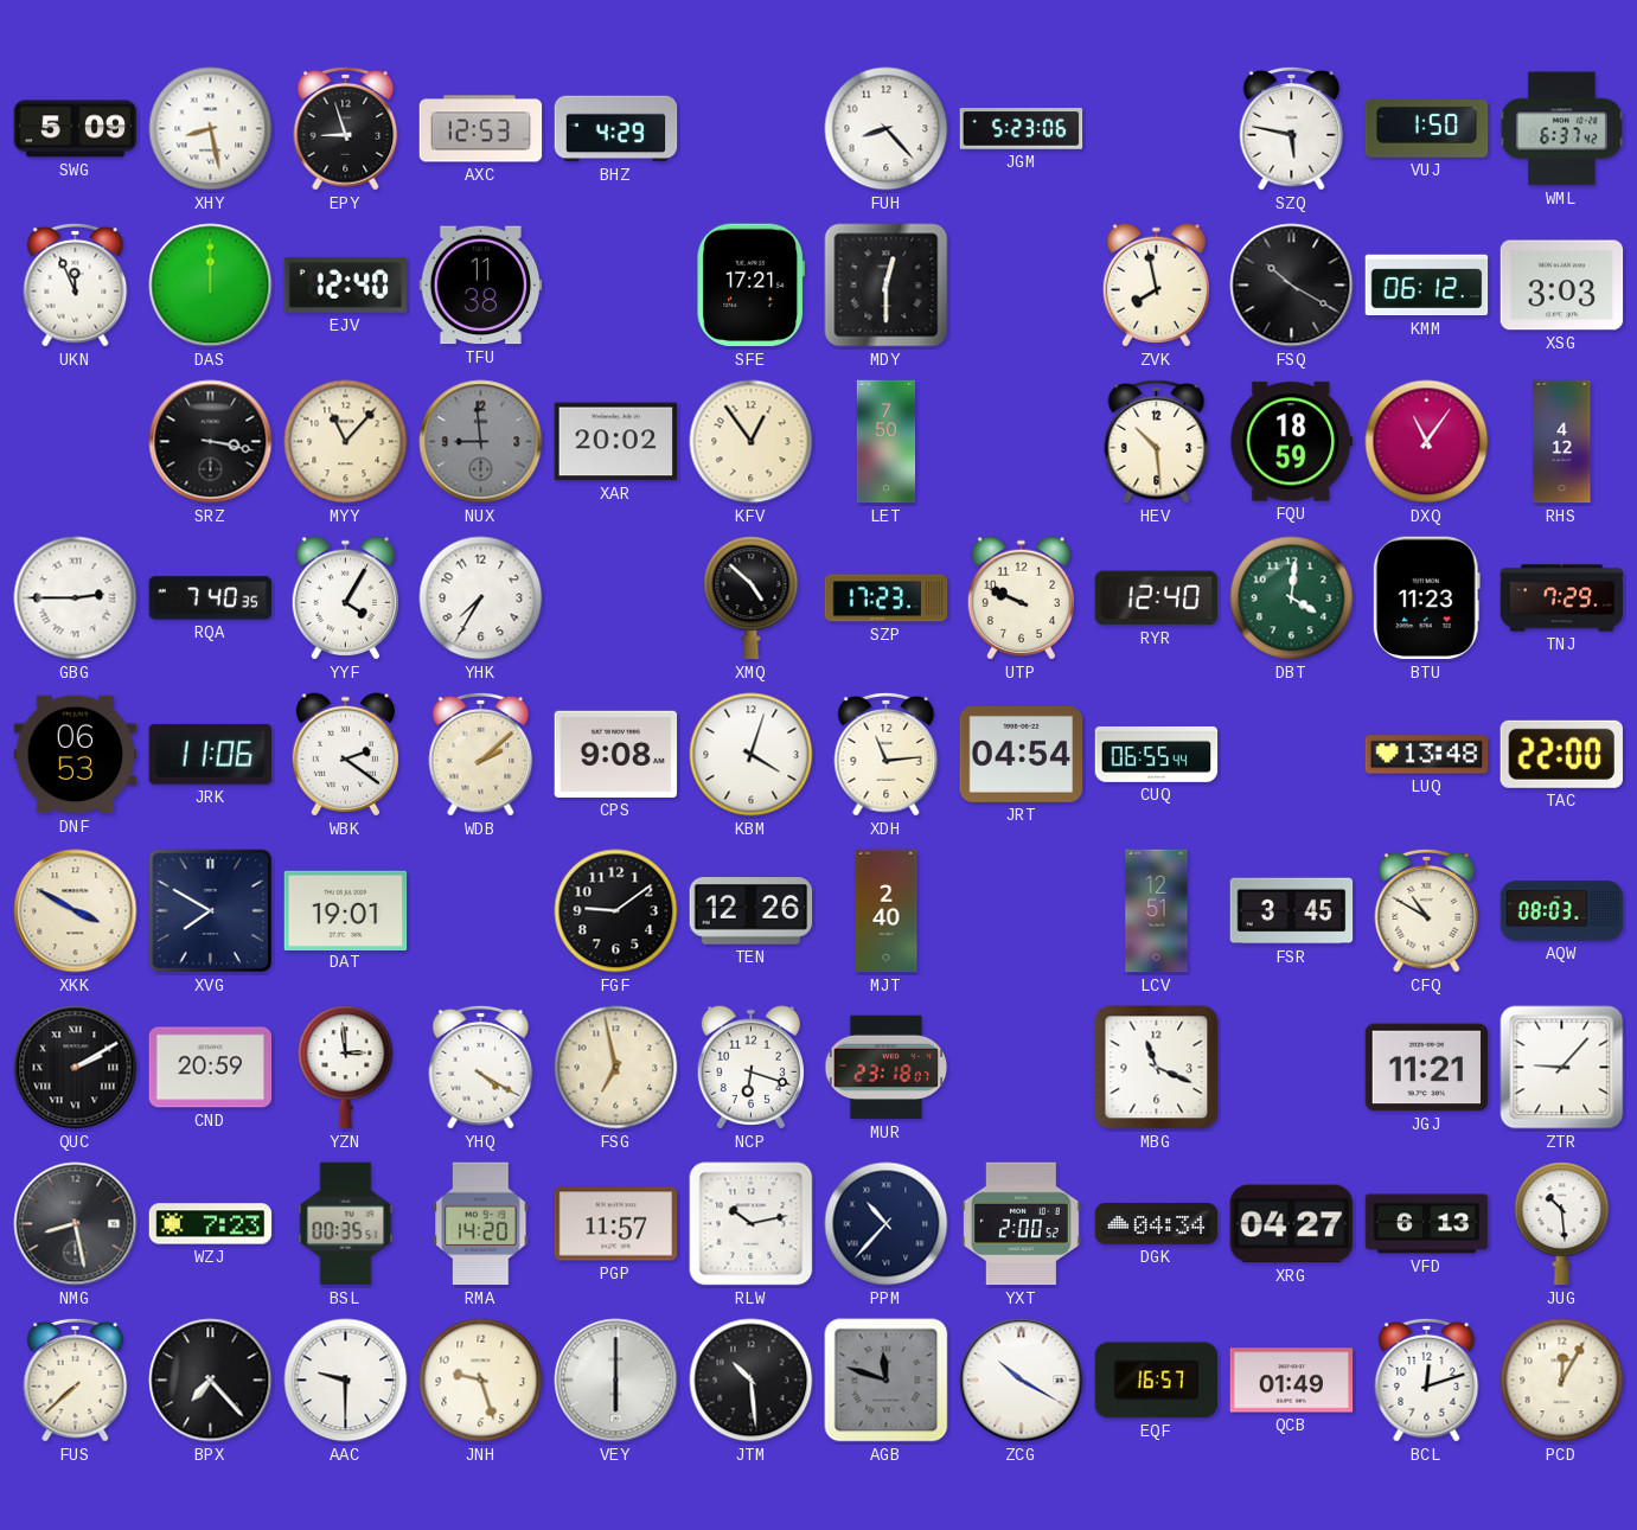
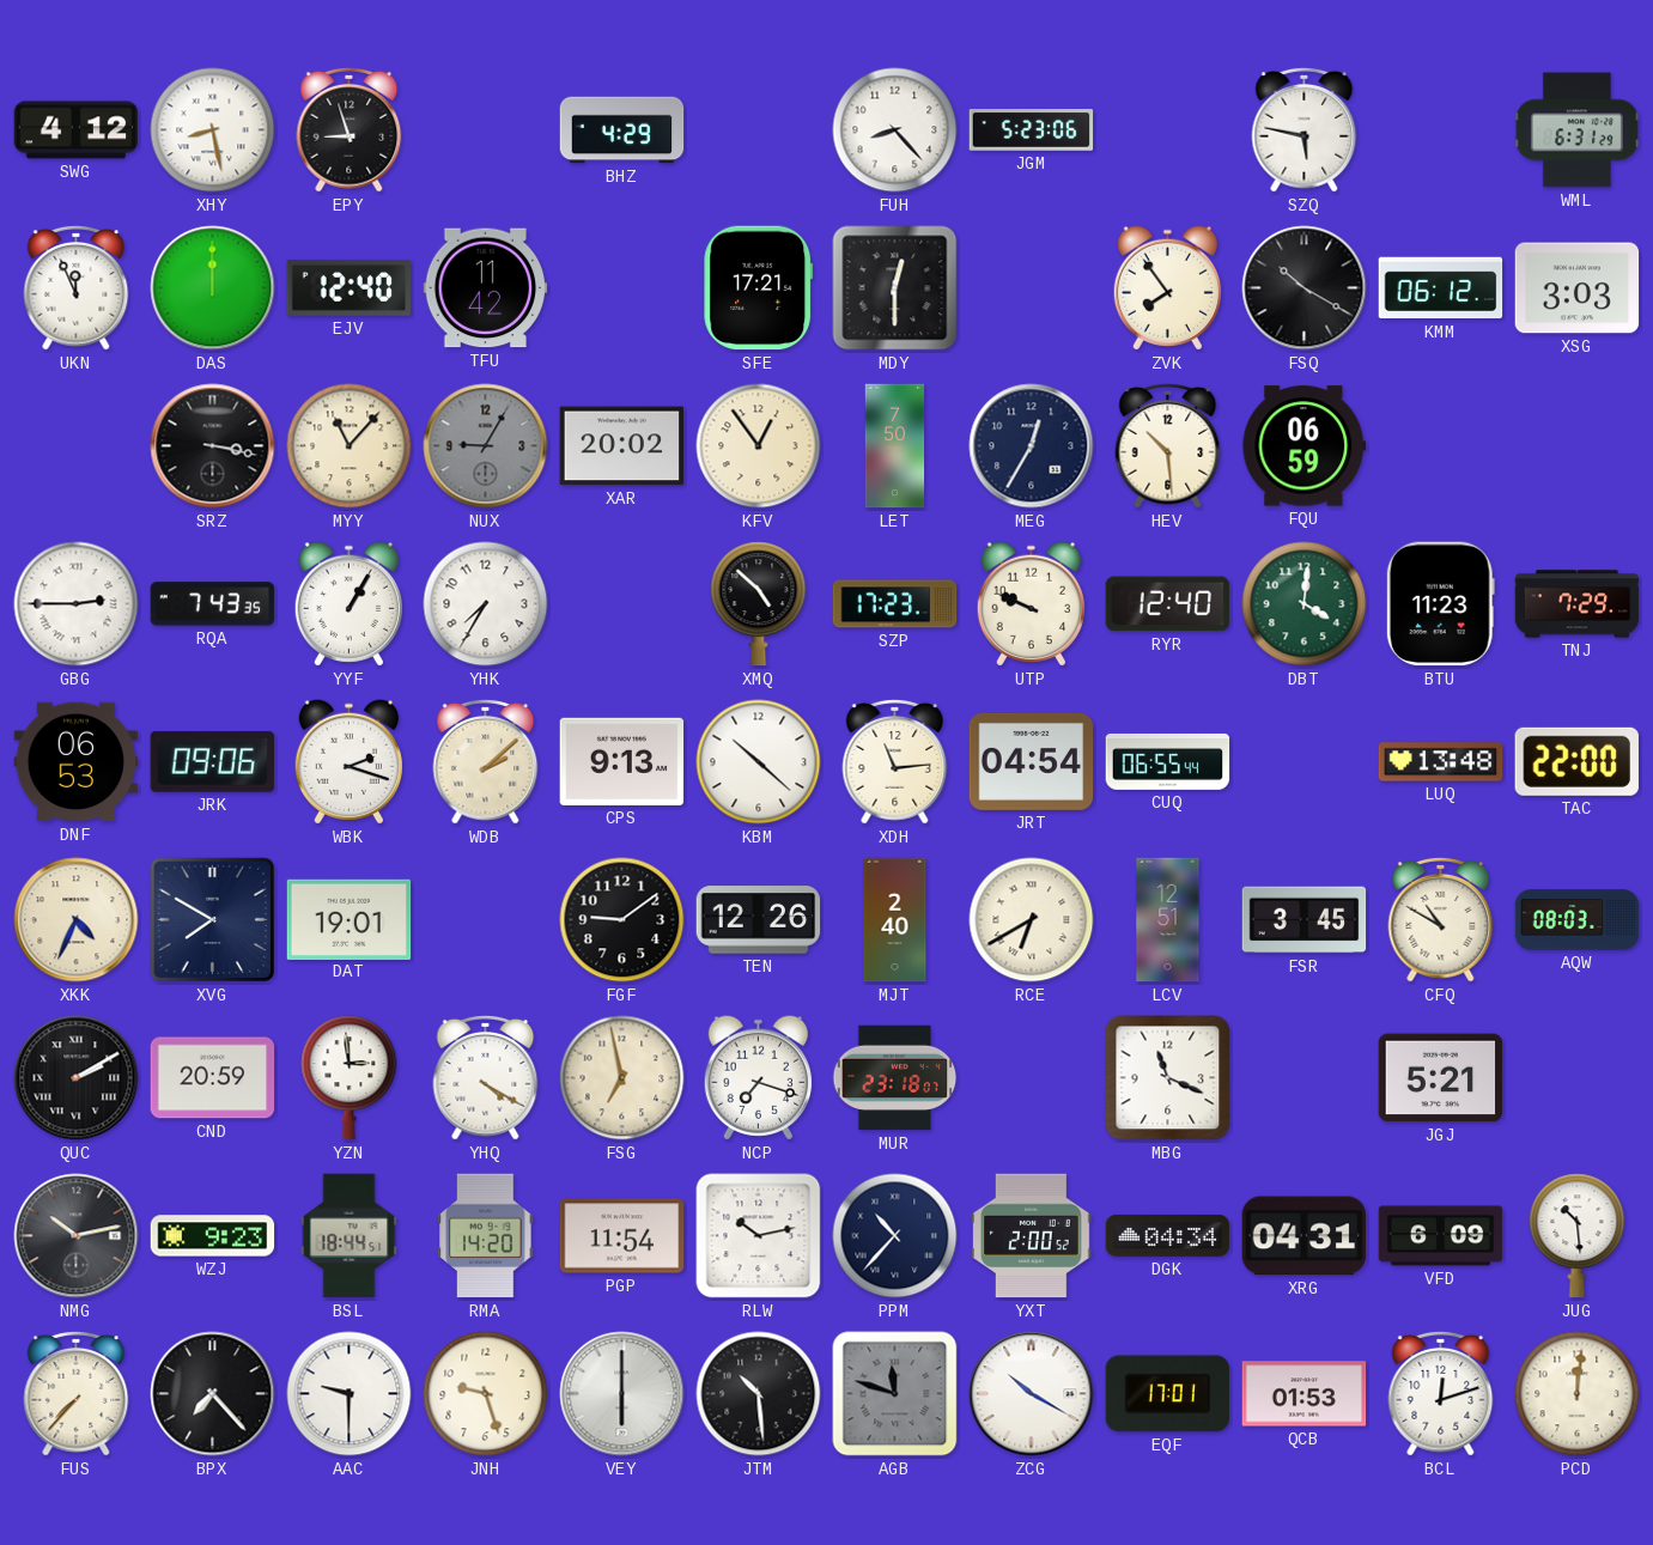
SWG: 5:09 -> 4:12
AXC: 12:53 -> none
VUJ: 1:50 -> none
WML: 6:37 -> 6:31
TFU: 11:38 -> 11:42
ZVK: 7:58 -> 7:54
NUX: 8:59 -> 9:05
MEG: none -> 12:35
FQU: 18:59 -> 06:59
DXQ: 11:06 -> none
RHS: 4:12 -> none
RQA: 7:40 -> 7:43
YYF: 4:05 -> 1:05
JRK: 11:06 -> 09:06
WBK: 2:21 -> 2:18
CPS: 9:08 -> 9:13
KBM: 4:03 -> 10:22
XKK: 3:50 -> 4:34
RCE: none -> 6:40
NCP: 6:18 -> 7:18
JGJ: 11:21 -> 5:21
ZTR: 9:07 -> none
NMG: 8:28 -> 10:13
WZJ: 7:23 -> 9:23
BSL: 00:35 -> 18:44
PGP: 11:57 -> 11:54
XRG: 04:27 -> 04:31
VFD: 6:13 -> 6:09
FUS: 7:38 -> 7:37
EQF: 16:57 -> 17:01
QCB: 01:49 -> 01:53
PCD: 12:05 -> 12:01
